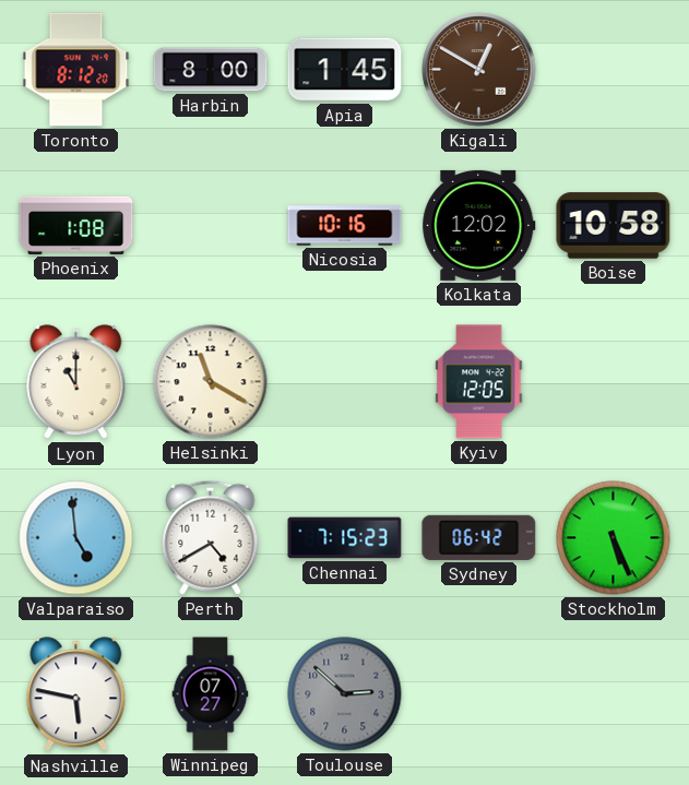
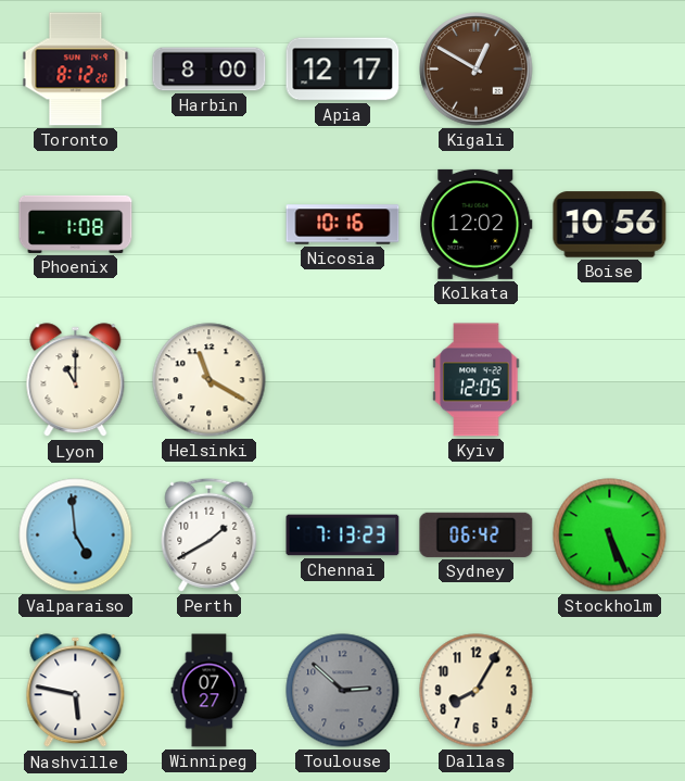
Apia: 1:45 -> 12:17
Boise: 10:58 -> 10:56
Perth: 4:40 -> 1:40
Chennai: 7:15 -> 7:13
Dallas: none -> 8:05
